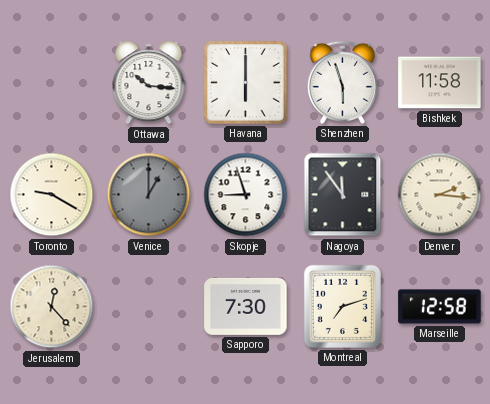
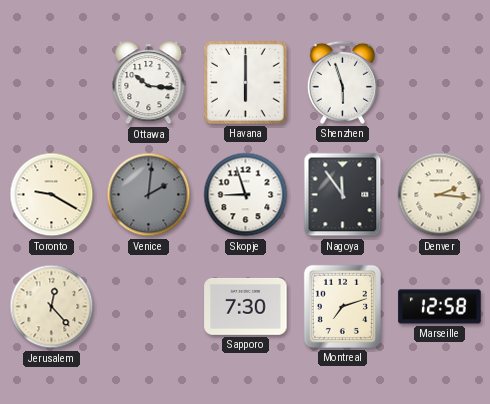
Bishkek: 11:58 -> none
Venice: 1:00 -> 2:01
